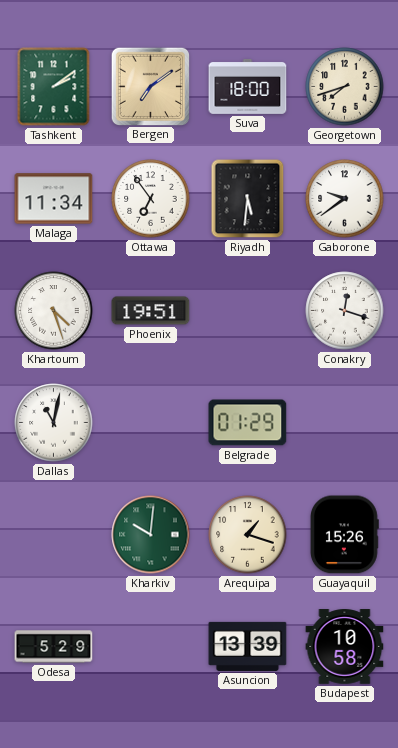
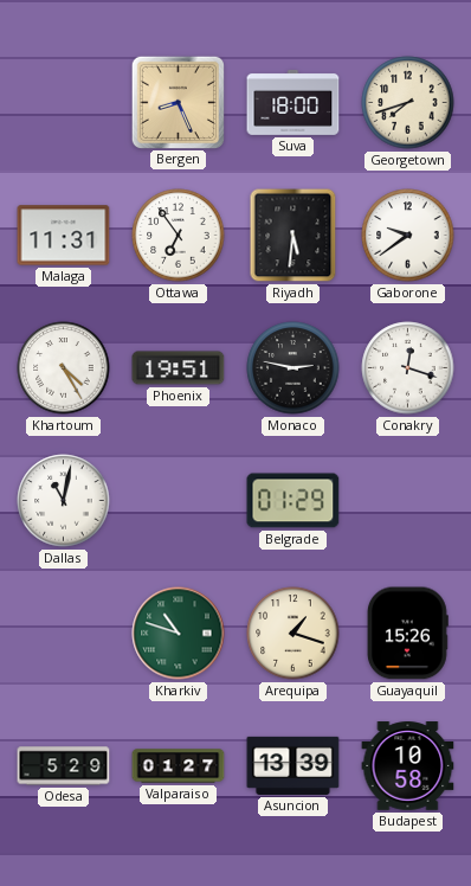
Tashkent: 2:09 -> none
Bergen: 7:09 -> 8:26
Malaga: 11:34 -> 11:31
Khartoum: 4:27 -> 4:25
Monaco: none -> 2:47
Kharkiv: 10:01 -> 10:48
Valparaiso: none -> 01:27
